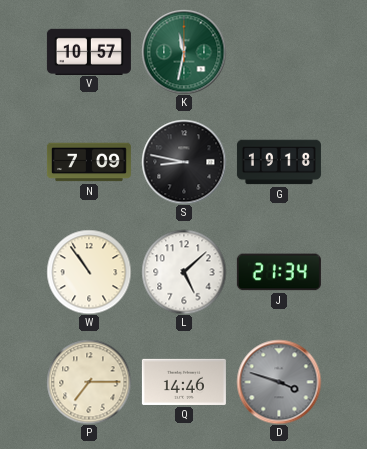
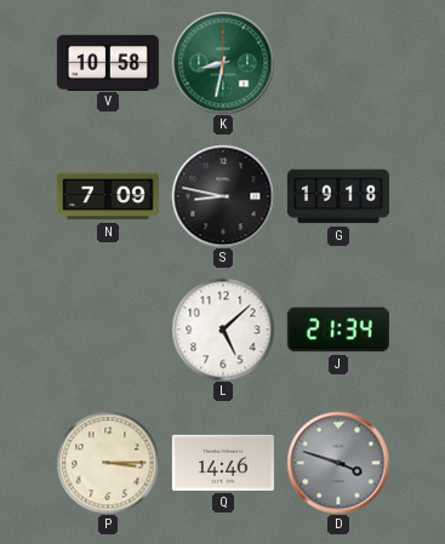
V: 10:57 -> 10:58
K: 11:32 -> 8:32
W: 10:54 -> none
P: 7:15 -> 3:15
